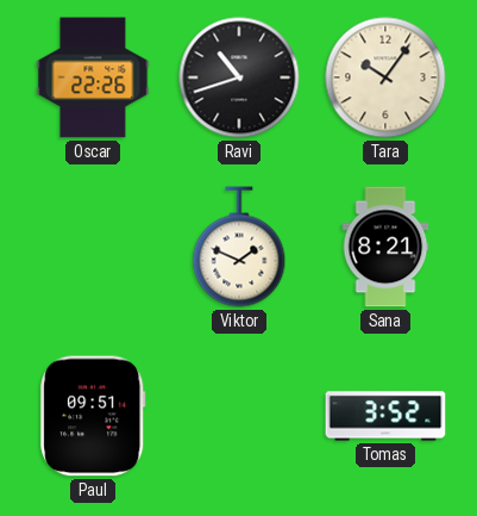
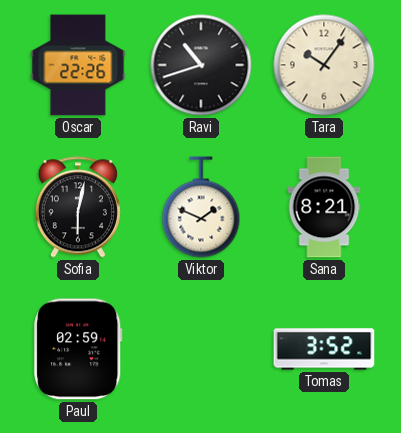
Sofia: none -> 6:02
Paul: 09:51 -> 02:59
